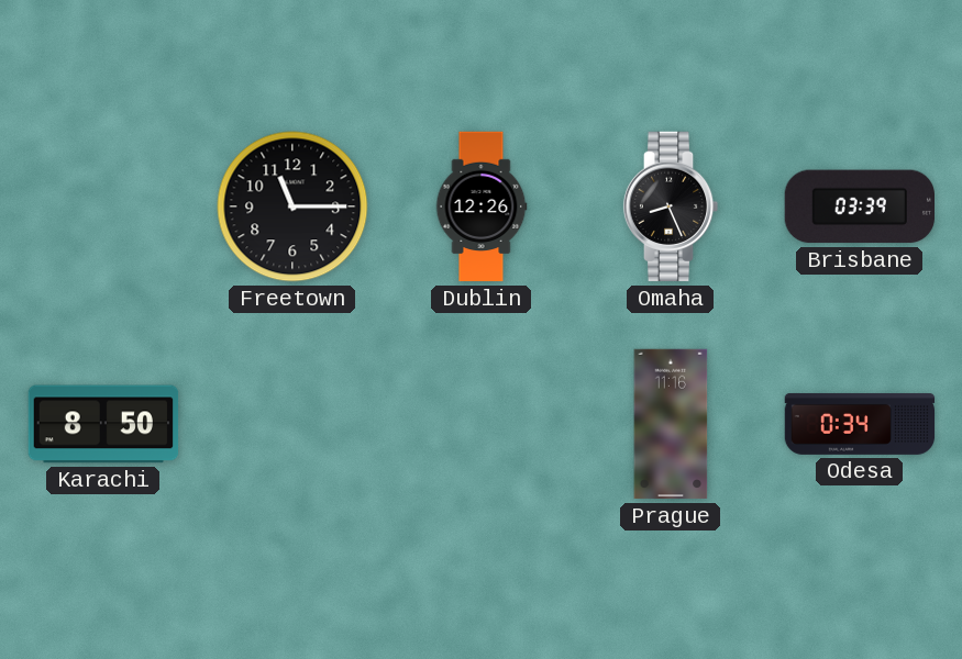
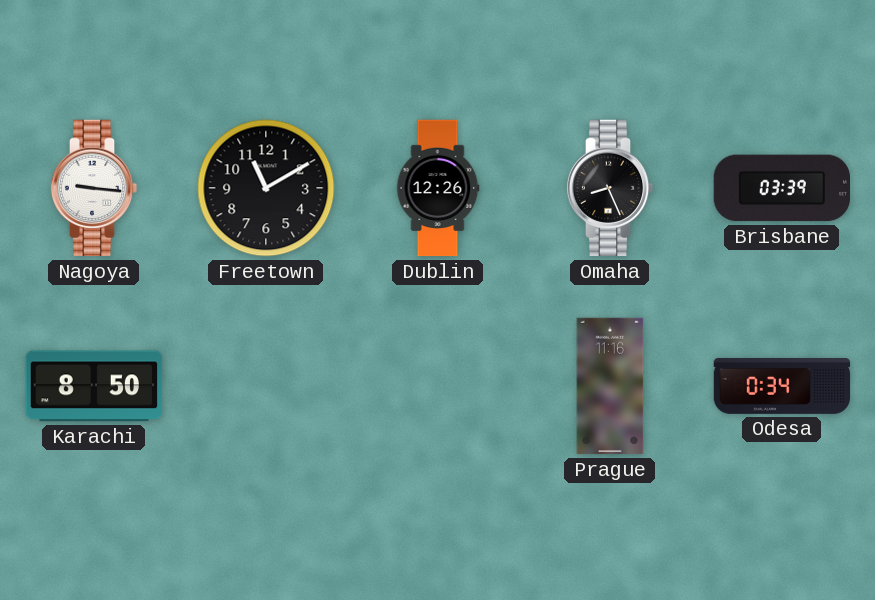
Nagoya: none -> 9:16
Freetown: 11:15 -> 11:10
